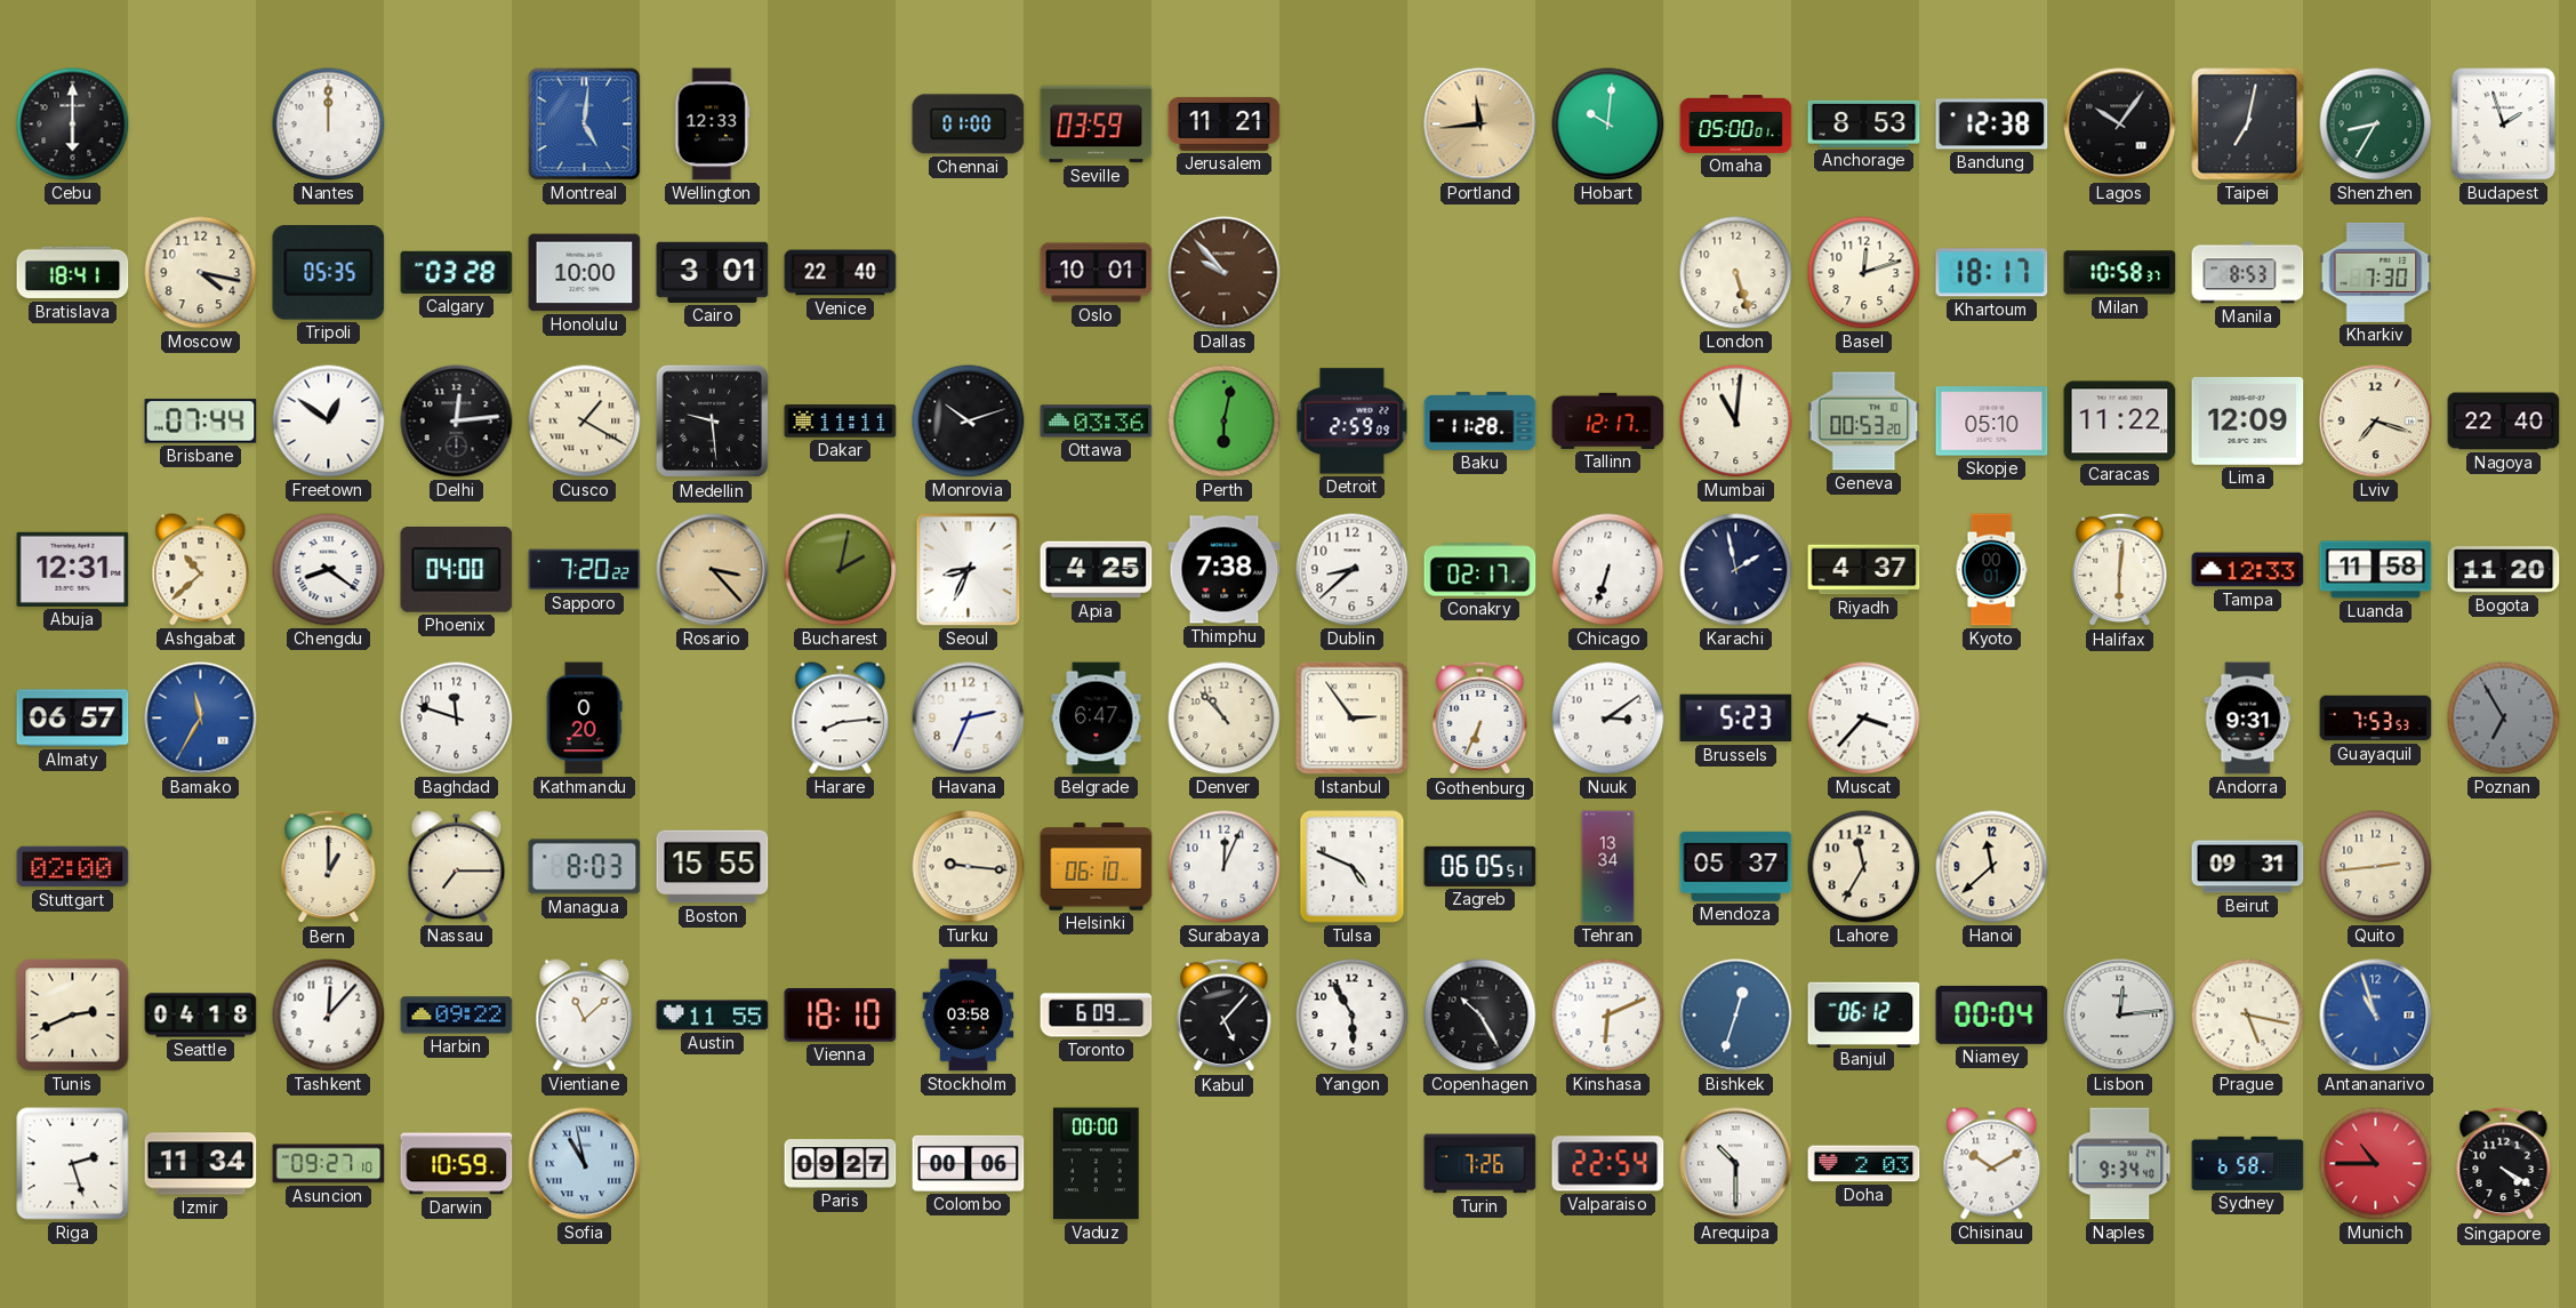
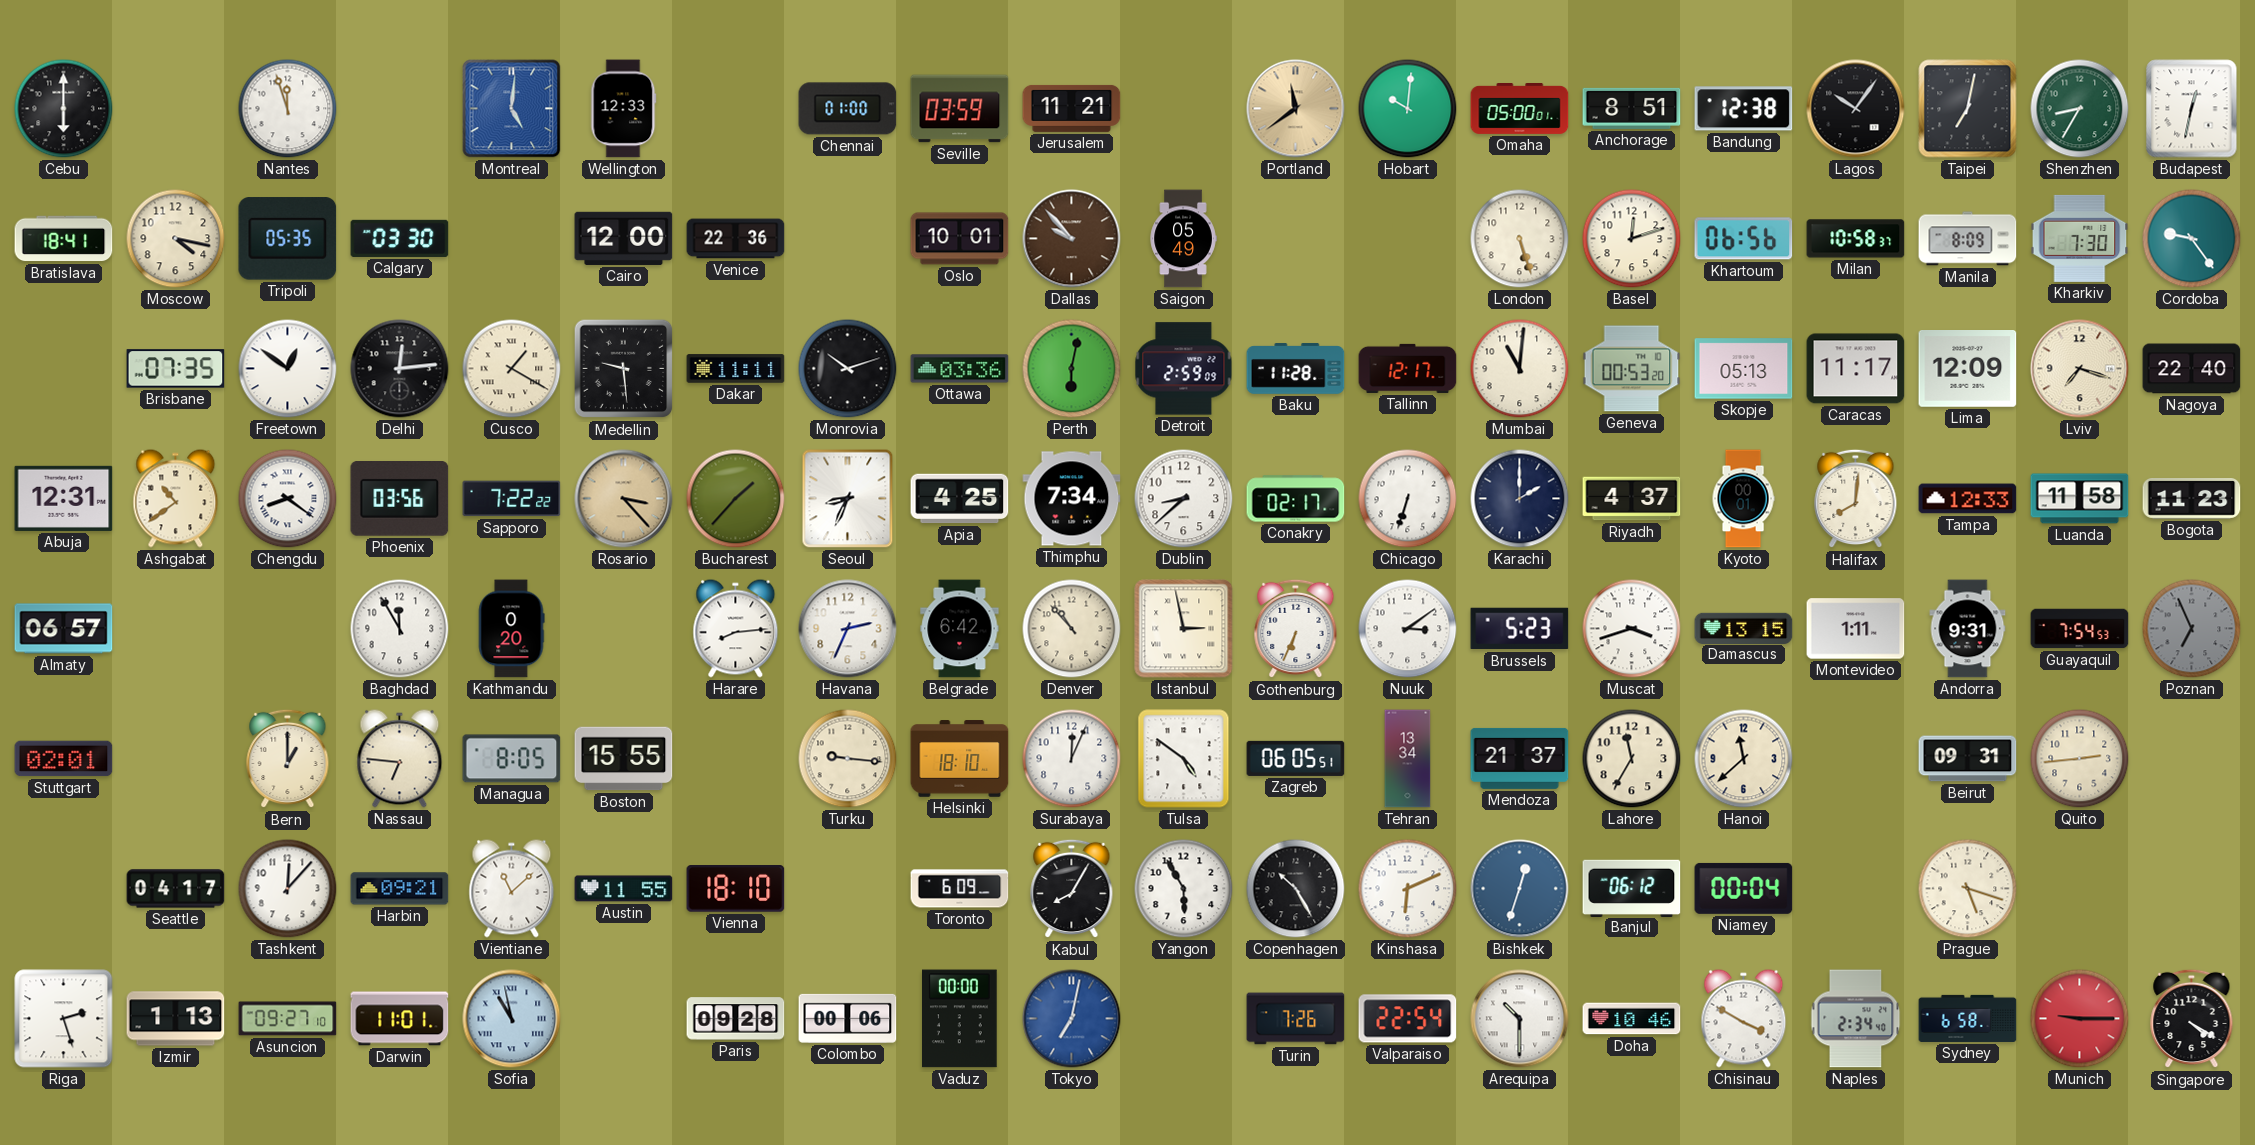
Nantes: 12:00 -> 11:57
Portland: 11:44 -> 11:39
Anchorage: 8:53 -> 8:51
Budapest: 1:57 -> 12:32
Calgary: 03:28 -> 03:30
Honolulu: 10:00 -> none
Cairo: 3:01 -> 12:00
Venice: 22:40 -> 22:36
Saigon: none -> 05:49
Khartoum: 18:17 -> 06:56
Manila: 8:53 -> 8:09
Cordoba: none -> 9:24
Brisbane: 07:44 -> 07:35
Skopje: 05:10 -> 05:13
Caracas: 11:22 -> 11:17
Ashgabat: 10:38 -> 10:39
Phoenix: 04:00 -> 03:56
Sapporo: 7:20 -> 7:22
Bucharest: 2:02 -> 1:37
Thimphu: 7:38 -> 7:34
Karachi: 1:58 -> 2:00
Halifax: 6:01 -> 8:01
Bogota: 11:20 -> 11:23
Bamako: 11:35 -> none
Baghdad: 11:48 -> 11:55
Belgrade: 6:47 -> 6:42
Istanbul: 2:54 -> 2:58
Muscat: 3:37 -> 3:42
Damascus: none -> 13:15
Montevideo: none -> 1:11
Guayaquil: 7:53 -> 7:54
Poznan: 6:55 -> 6:56
Stuttgart: 02:00 -> 02:01
Nassau: 7:15 -> 6:46
Managua: 8:03 -> 8:05
Helsinki: 06:10 -> 18:10
Tulsa: 4:49 -> 4:51
Mendoza: 05:37 -> 21:37
Tunis: 2:41 -> none
Seattle: 04:18 -> 04:17
Harbin: 09:22 -> 09:21
Stockholm: 03:58 -> none
Kabul: 5:07 -> 8:05
Lisbon: 12:14 -> none
Prague: 5:17 -> 5:18
Antananarivo: 10:57 -> none
Izmir: 11:34 -> 1:13
Darwin: 10:59 -> 11:01
Paris: 09:27 -> 09:28
Tokyo: none -> 7:02
Doha: 2:03 -> 10:46
Chisinau: 10:10 -> 3:50
Naples: 9:34 -> 2:34
Munich: 10:45 -> 9:15
